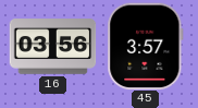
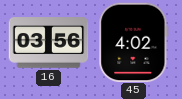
45: 3:57 -> 4:02
